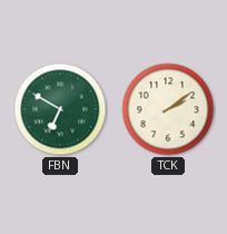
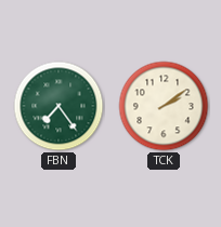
FBN: 6:50 -> 7:24
